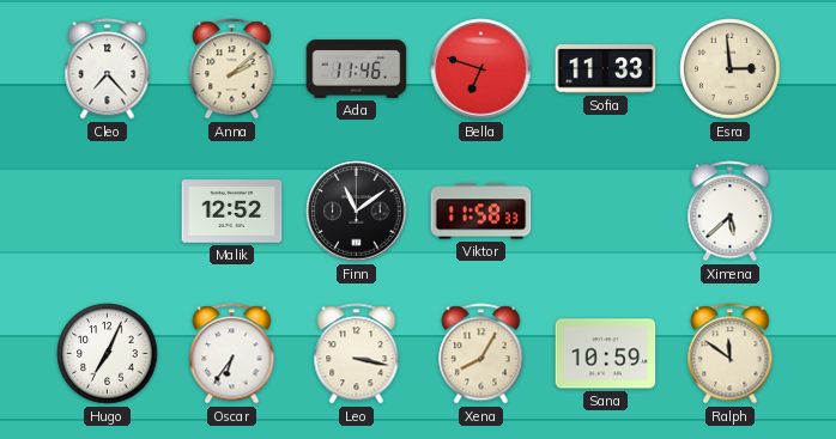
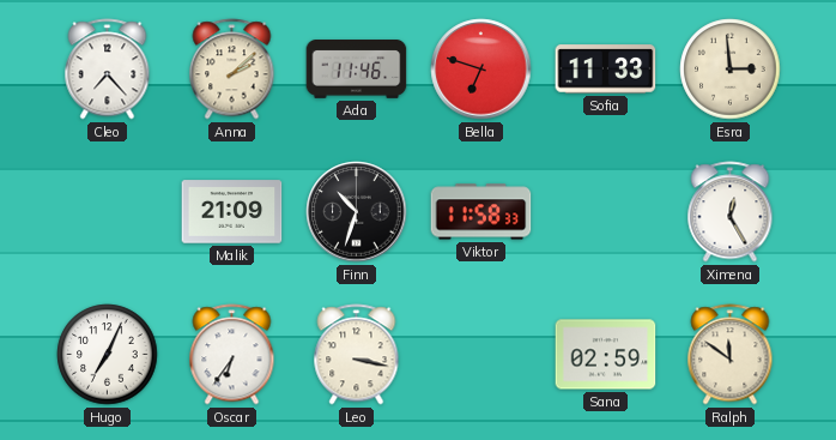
Malik: 12:52 -> 21:09
Finn: 11:09 -> 10:33
Ximena: 5:38 -> 12:25
Xena: 8:05 -> none
Sana: 10:59 -> 02:59
